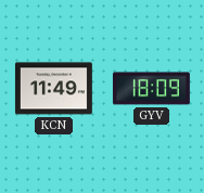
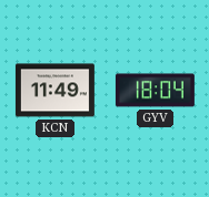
GYV: 18:09 -> 18:04
